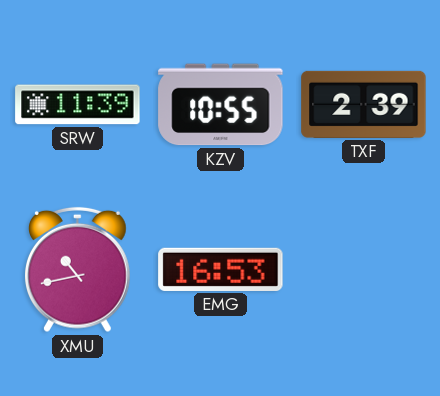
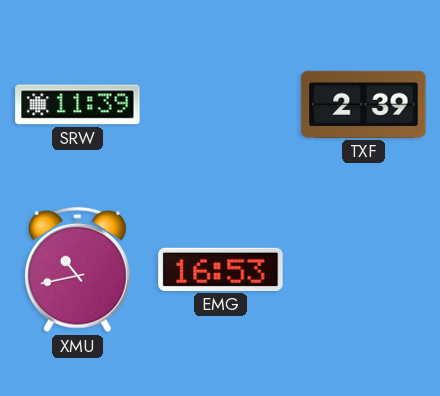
KZV: 10:55 -> none
